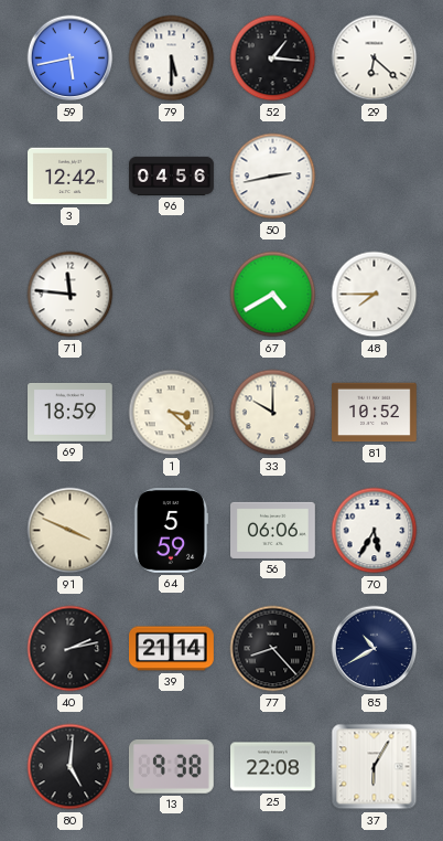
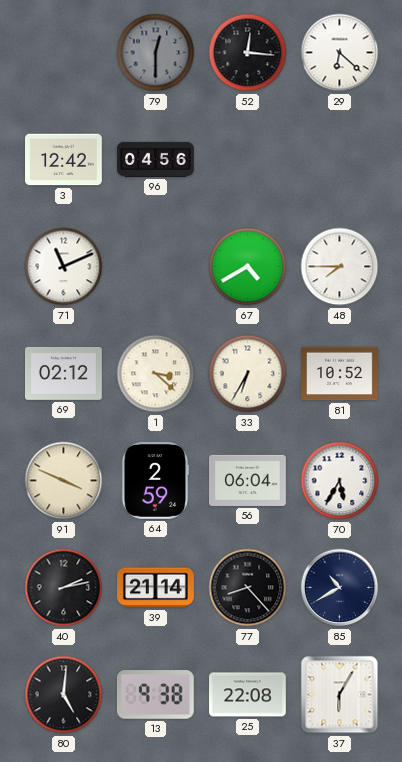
59: 5:43 -> none
79: 5:30 -> 12:30
79 dial: white -> grey
52: 1:16 -> 12:16
50: 2:43 -> none
71: 11:46 -> 11:11
69: 18:59 -> 02:12
33: 10:00 -> 6:35
64: 5:59 -> 2:59
56: 06:06 -> 06:04
